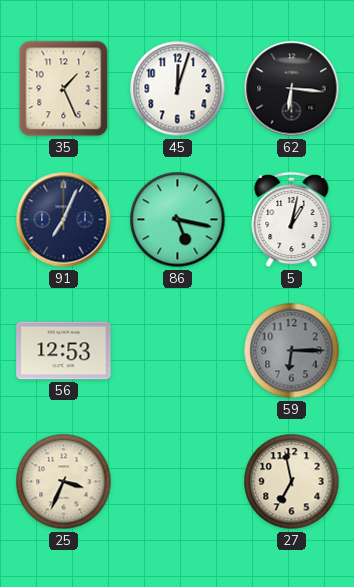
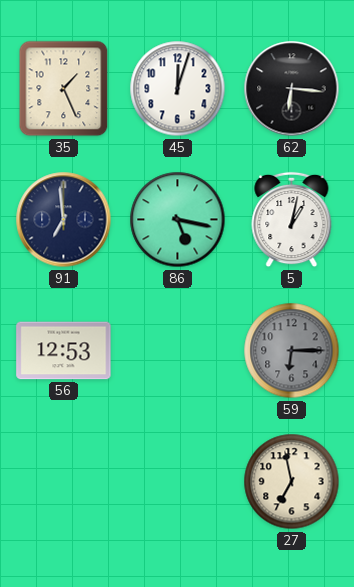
91: 7:04 -> 6:59
25: 3:34 -> none
